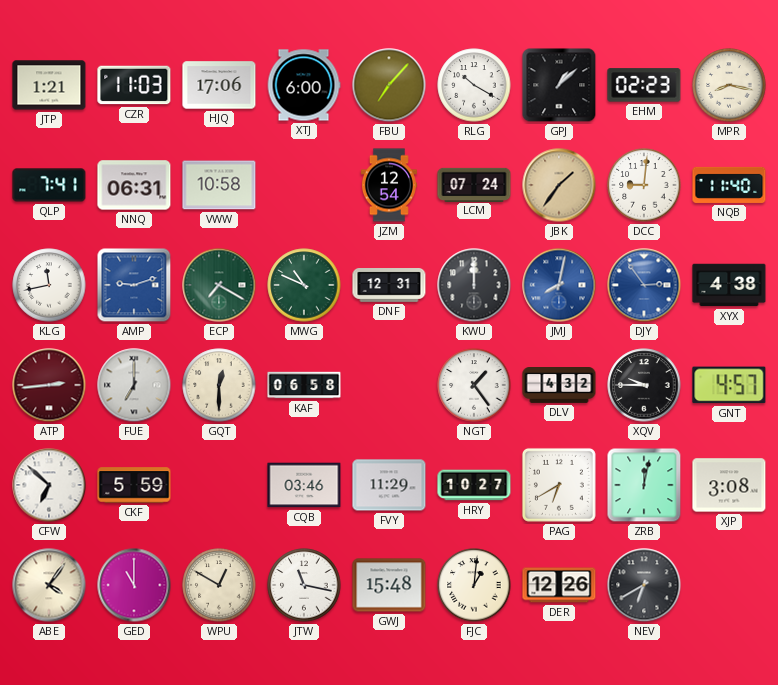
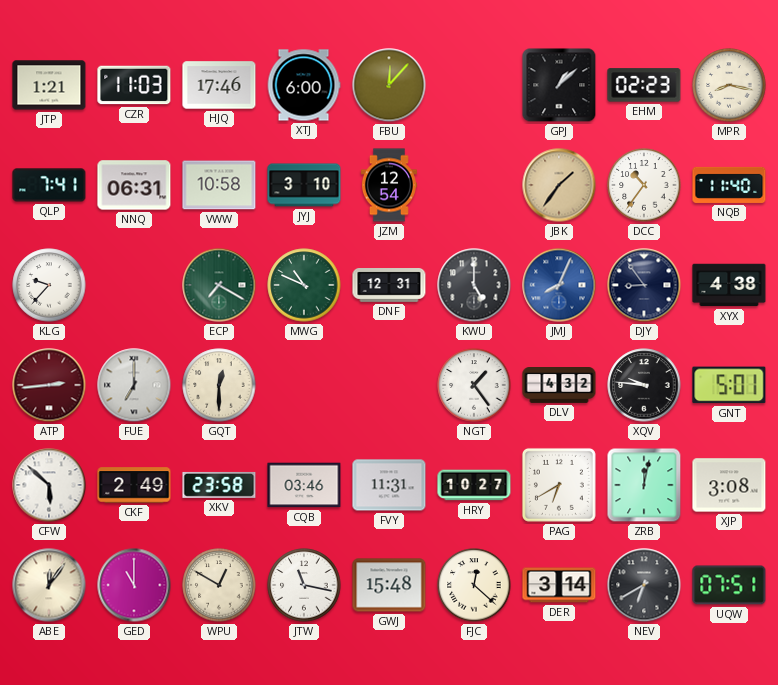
HJQ: 17:06 -> 17:46
FBU: 7:07 -> 12:07
RLG: 10:20 -> none
JYJ: none -> 3:10
LCM: 07:24 -> none
DCC: 9:01 -> 10:36
KLG: 11:43 -> 9:37
AMP: 9:12 -> none
KWU: 12:00 -> 5:00
JMJ: 8:02 -> 8:04
DJY: 2:54 -> 8:54
DJY dial: blue -> navy
KAF: 06:58 -> none
XQV: 9:45 -> 9:46
GNT: 4:57 -> 5:01
CFW: 6:52 -> 5:52
CKF: 5:59 -> 2:49
XKV: none -> 23:58
FVY: 11:29 -> 11:31
ABE: 4:06 -> 12:06
FJC: 1:01 -> 12:22
DER: 12:26 -> 3:14
UQW: none -> 07:51
